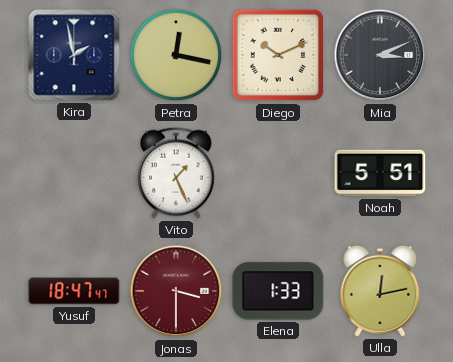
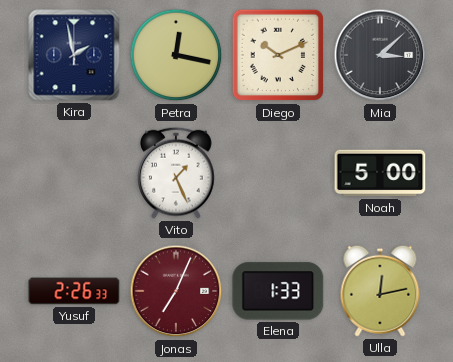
Mia: 3:11 -> 3:08
Noah: 5:51 -> 5:00
Yusuf: 18:47 -> 2:26
Jonas: 3:30 -> 7:04
